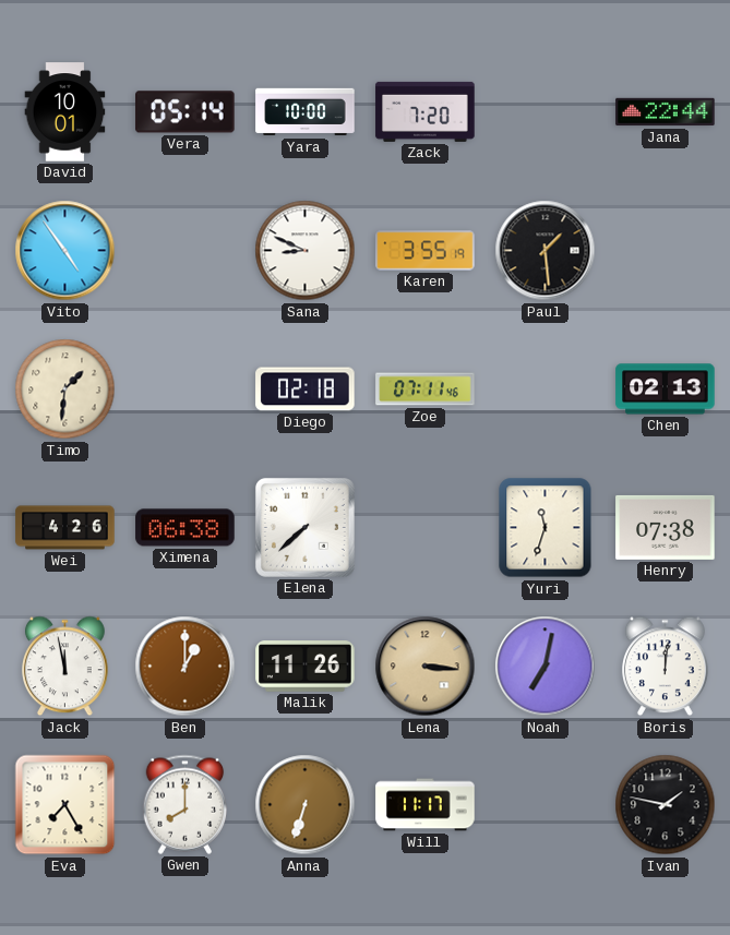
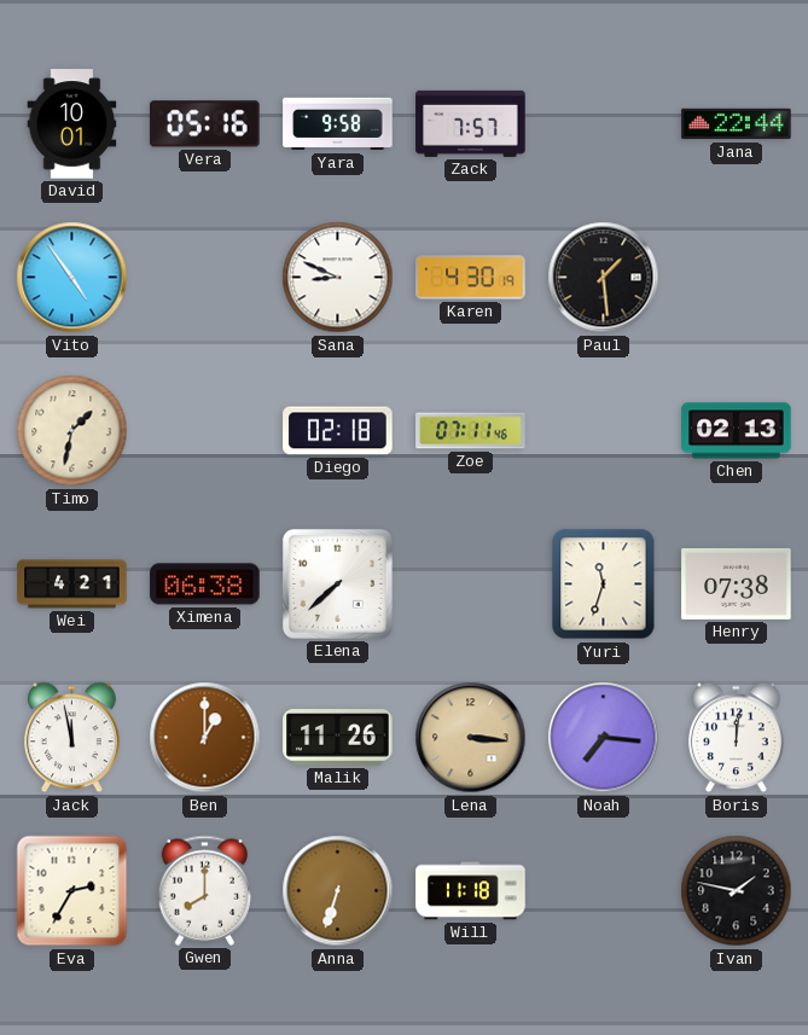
Vera: 05:14 -> 05:16
Yara: 10:00 -> 9:58
Zack: 7:20 -> 7:57
Karen: 3:55 -> 4:30
Timo: 1:31 -> 1:32
Wei: 4:26 -> 4:21
Noah: 7:02 -> 7:16
Eva: 7:25 -> 2:35
Will: 11:17 -> 11:18
